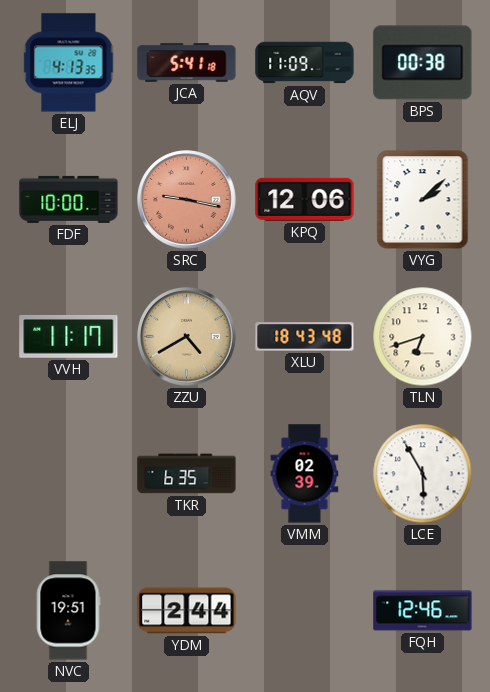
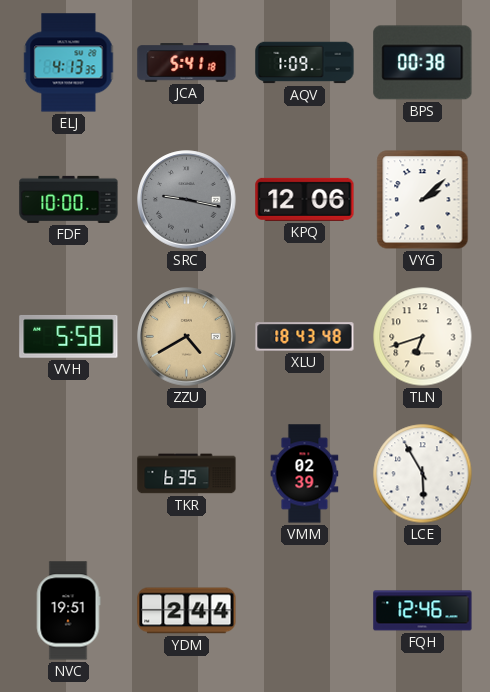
AQV: 11:09 -> 1:09
SRC dial: salmon -> grey
VVH: 11:17 -> 5:58
